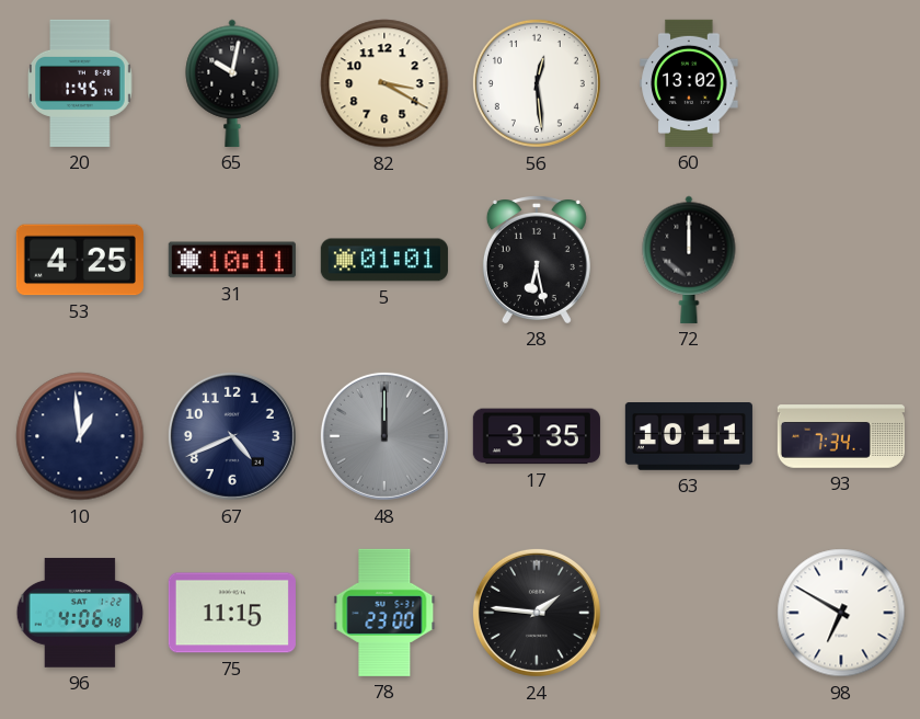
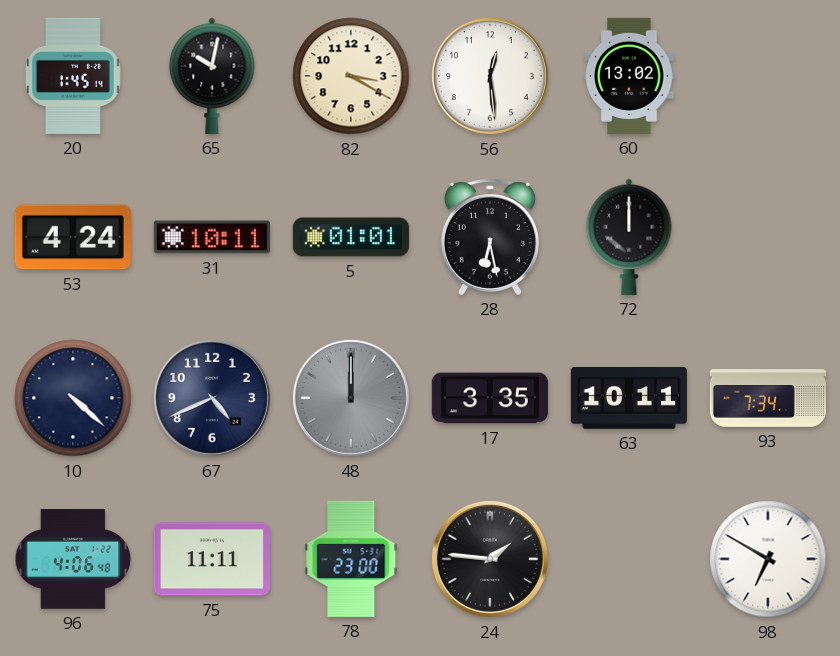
53: 4:25 -> 4:24
10: 12:59 -> 4:22
75: 11:15 -> 11:11
